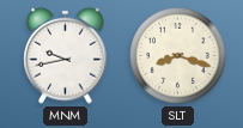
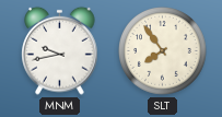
SLT: 8:18 -> 7:54
